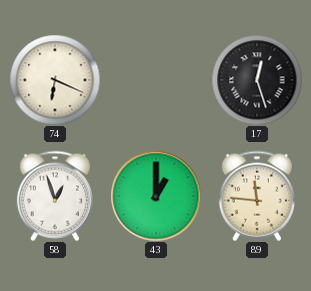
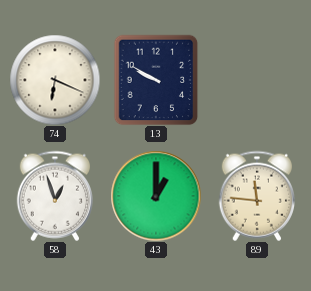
13: none -> 9:50
17: 12:27 -> none
